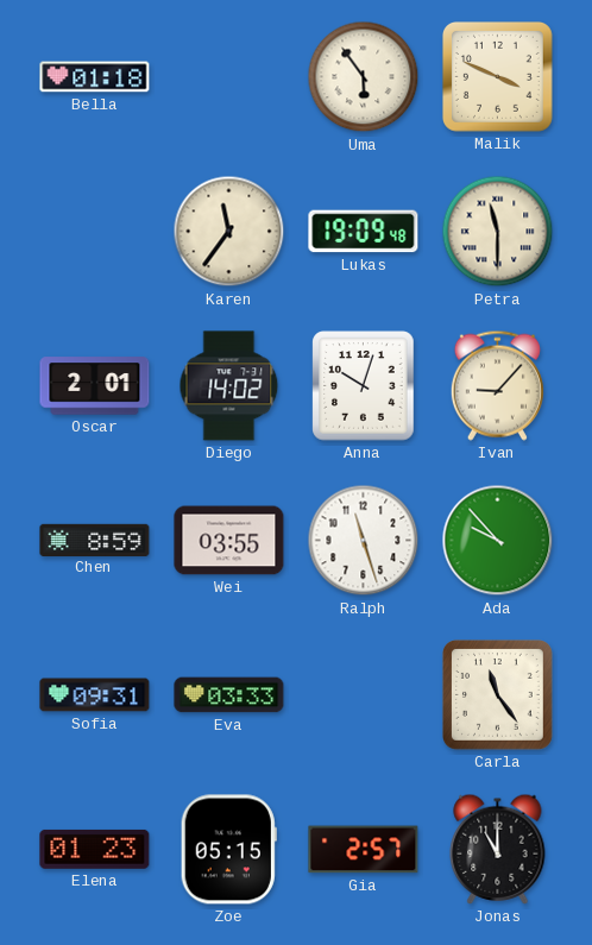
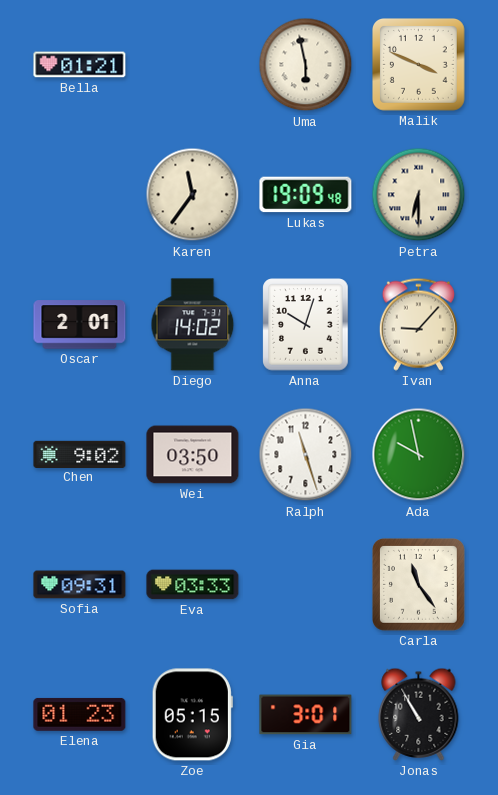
Bella: 01:18 -> 01:21
Uma: 5:54 -> 5:58
Petra: 11:30 -> 6:30
Chen: 8:59 -> 9:02
Wei: 03:55 -> 03:50
Ada: 9:53 -> 9:58
Gia: 2:57 -> 3:01
Jonas: 11:00 -> 10:55
